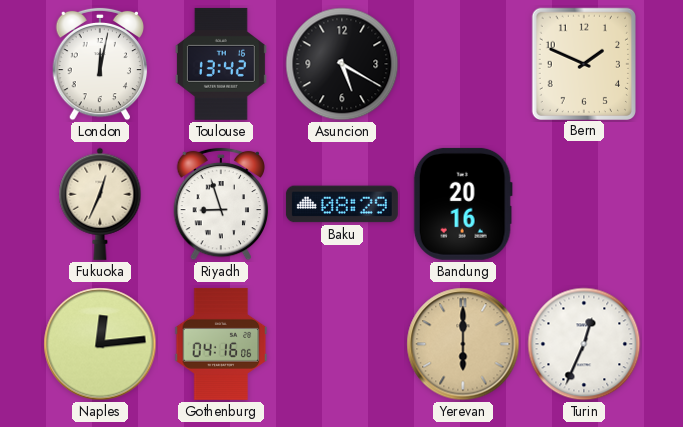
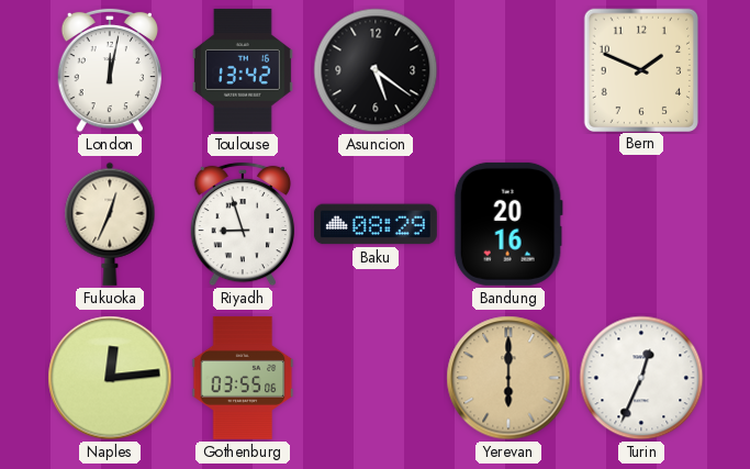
Asuncion: 5:20 -> 5:21
Gothenburg: 04:16 -> 03:55
